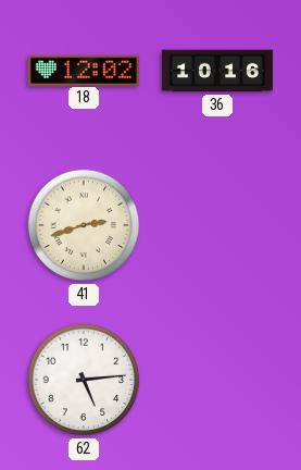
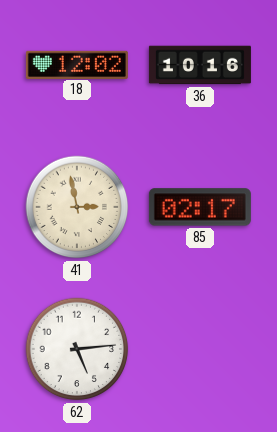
41: 2:42 -> 2:58
85: none -> 02:17
